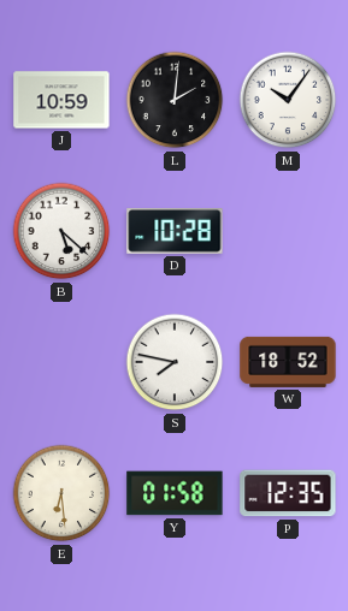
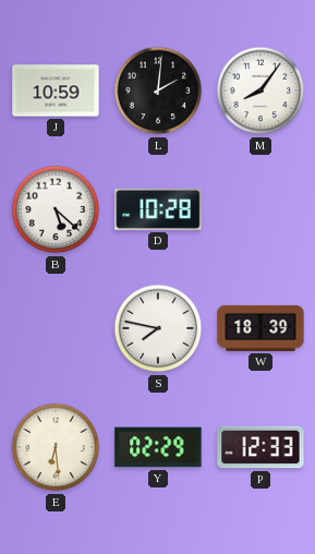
M: 10:06 -> 8:06
W: 18:52 -> 18:39
Y: 01:58 -> 02:29
P: 12:35 -> 12:33
